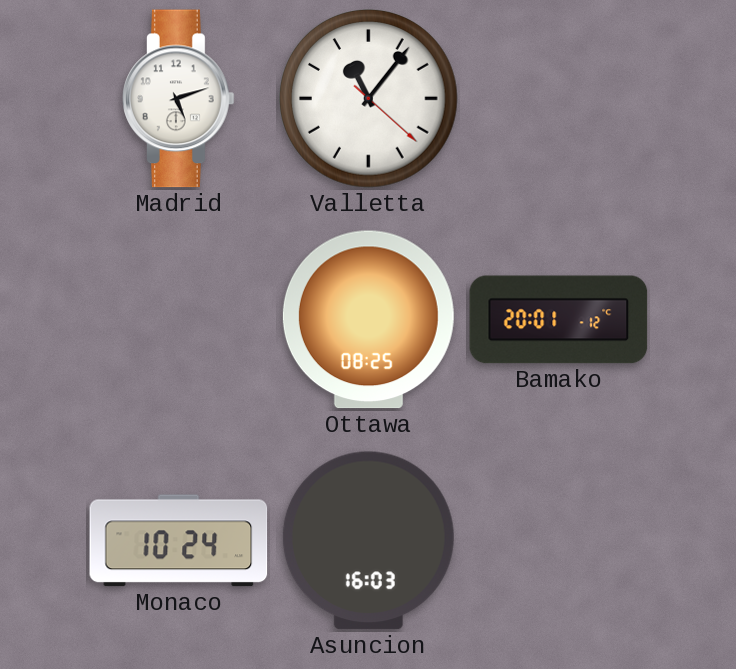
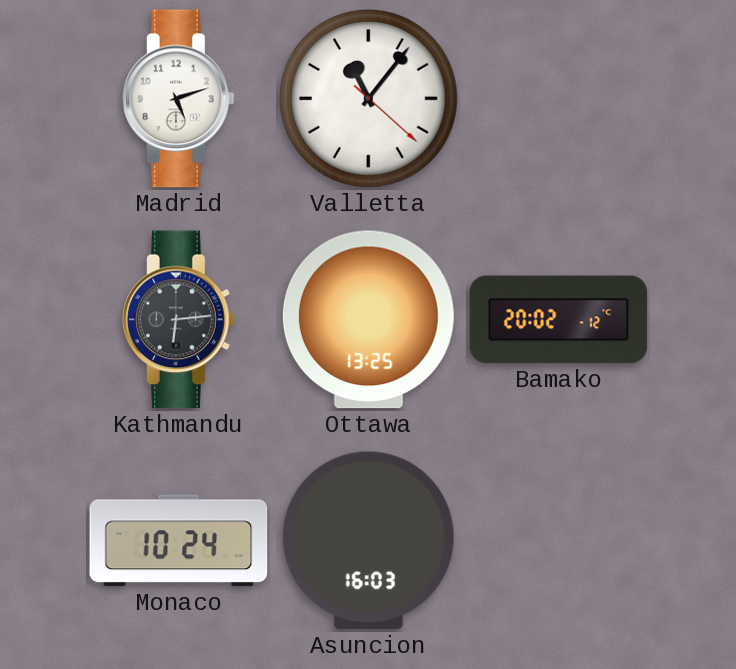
Kathmandu: none -> 6:14
Ottawa: 08:25 -> 13:25
Bamako: 20:01 -> 20:02
